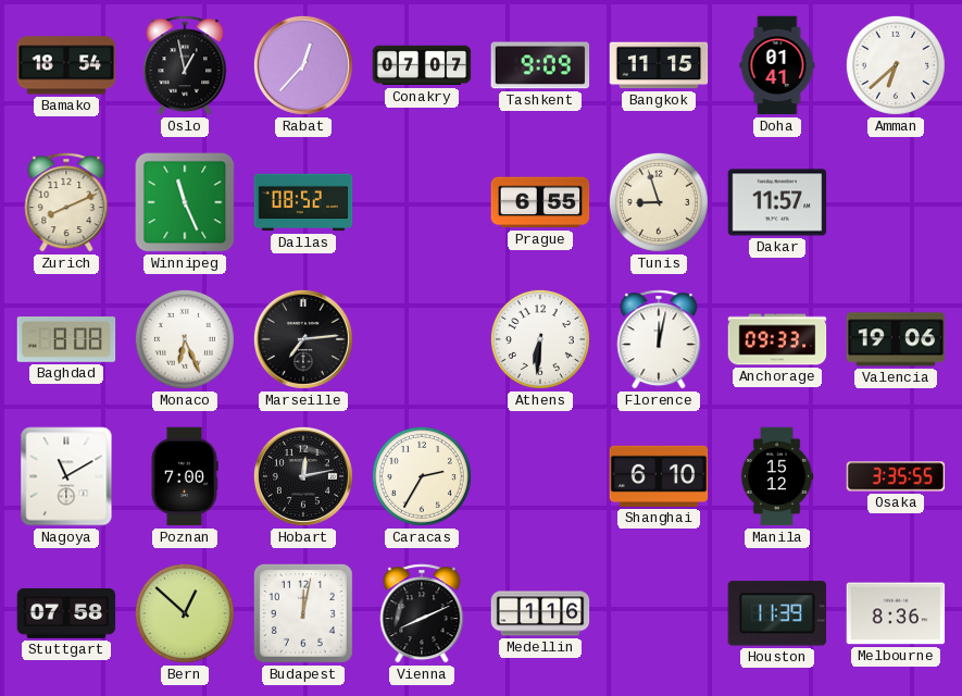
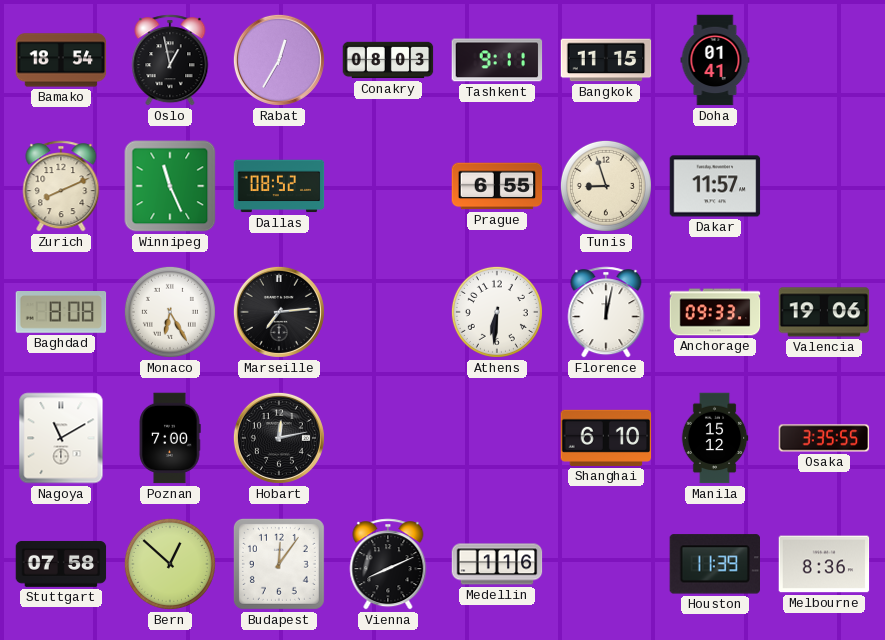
Rabat: 12:37 -> 12:35
Conakry: 07:07 -> 08:03
Tashkent: 9:09 -> 9:11
Amman: 6:38 -> none
Monaco: 6:26 -> 6:25
Caracas: 2:35 -> none
Budapest: 12:02 -> 12:06
